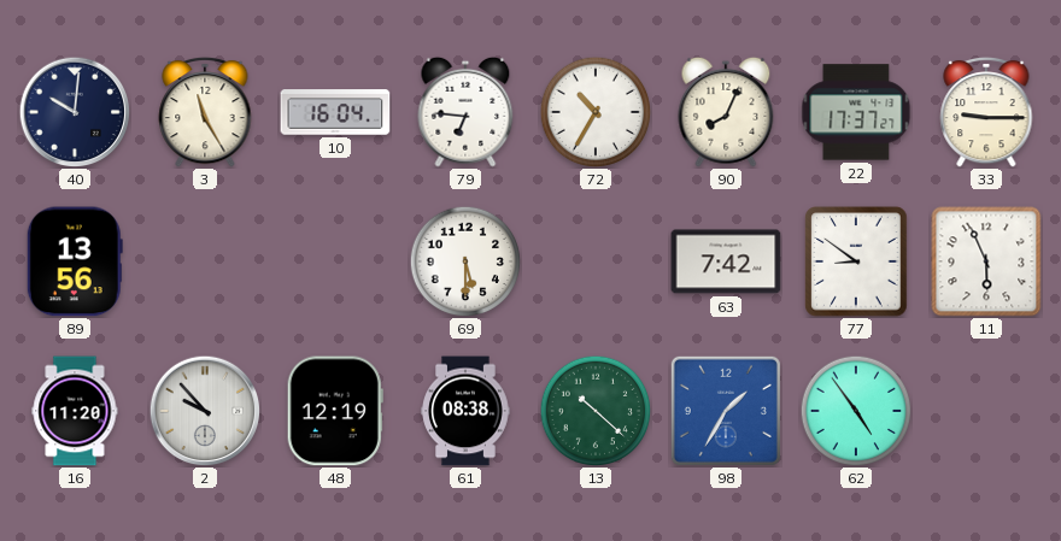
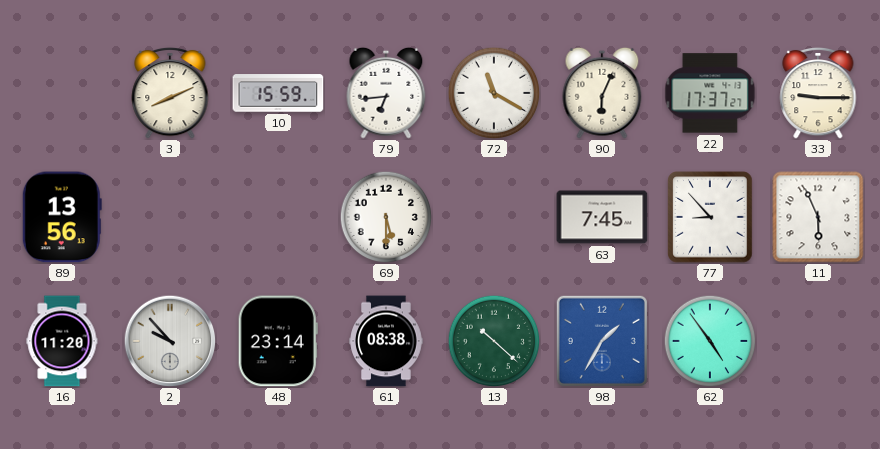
40: 10:01 -> none
3: 11:25 -> 8:11
10: 16:04 -> 15:59
79: 6:46 -> 6:44
72: 10:35 -> 11:20
90: 8:04 -> 6:04
63: 7:42 -> 7:45
77: 8:51 -> 8:53
48: 12:19 -> 23:14
